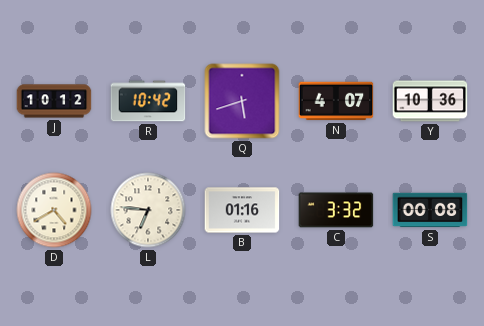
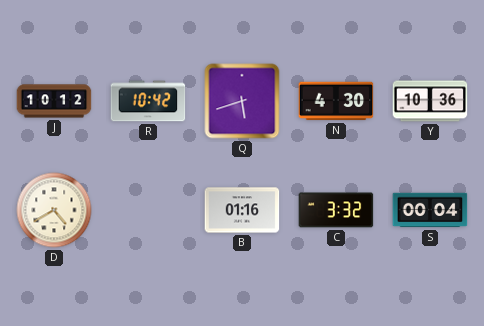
N: 4:07 -> 4:30
L: 6:46 -> none
S: 00:08 -> 00:04
